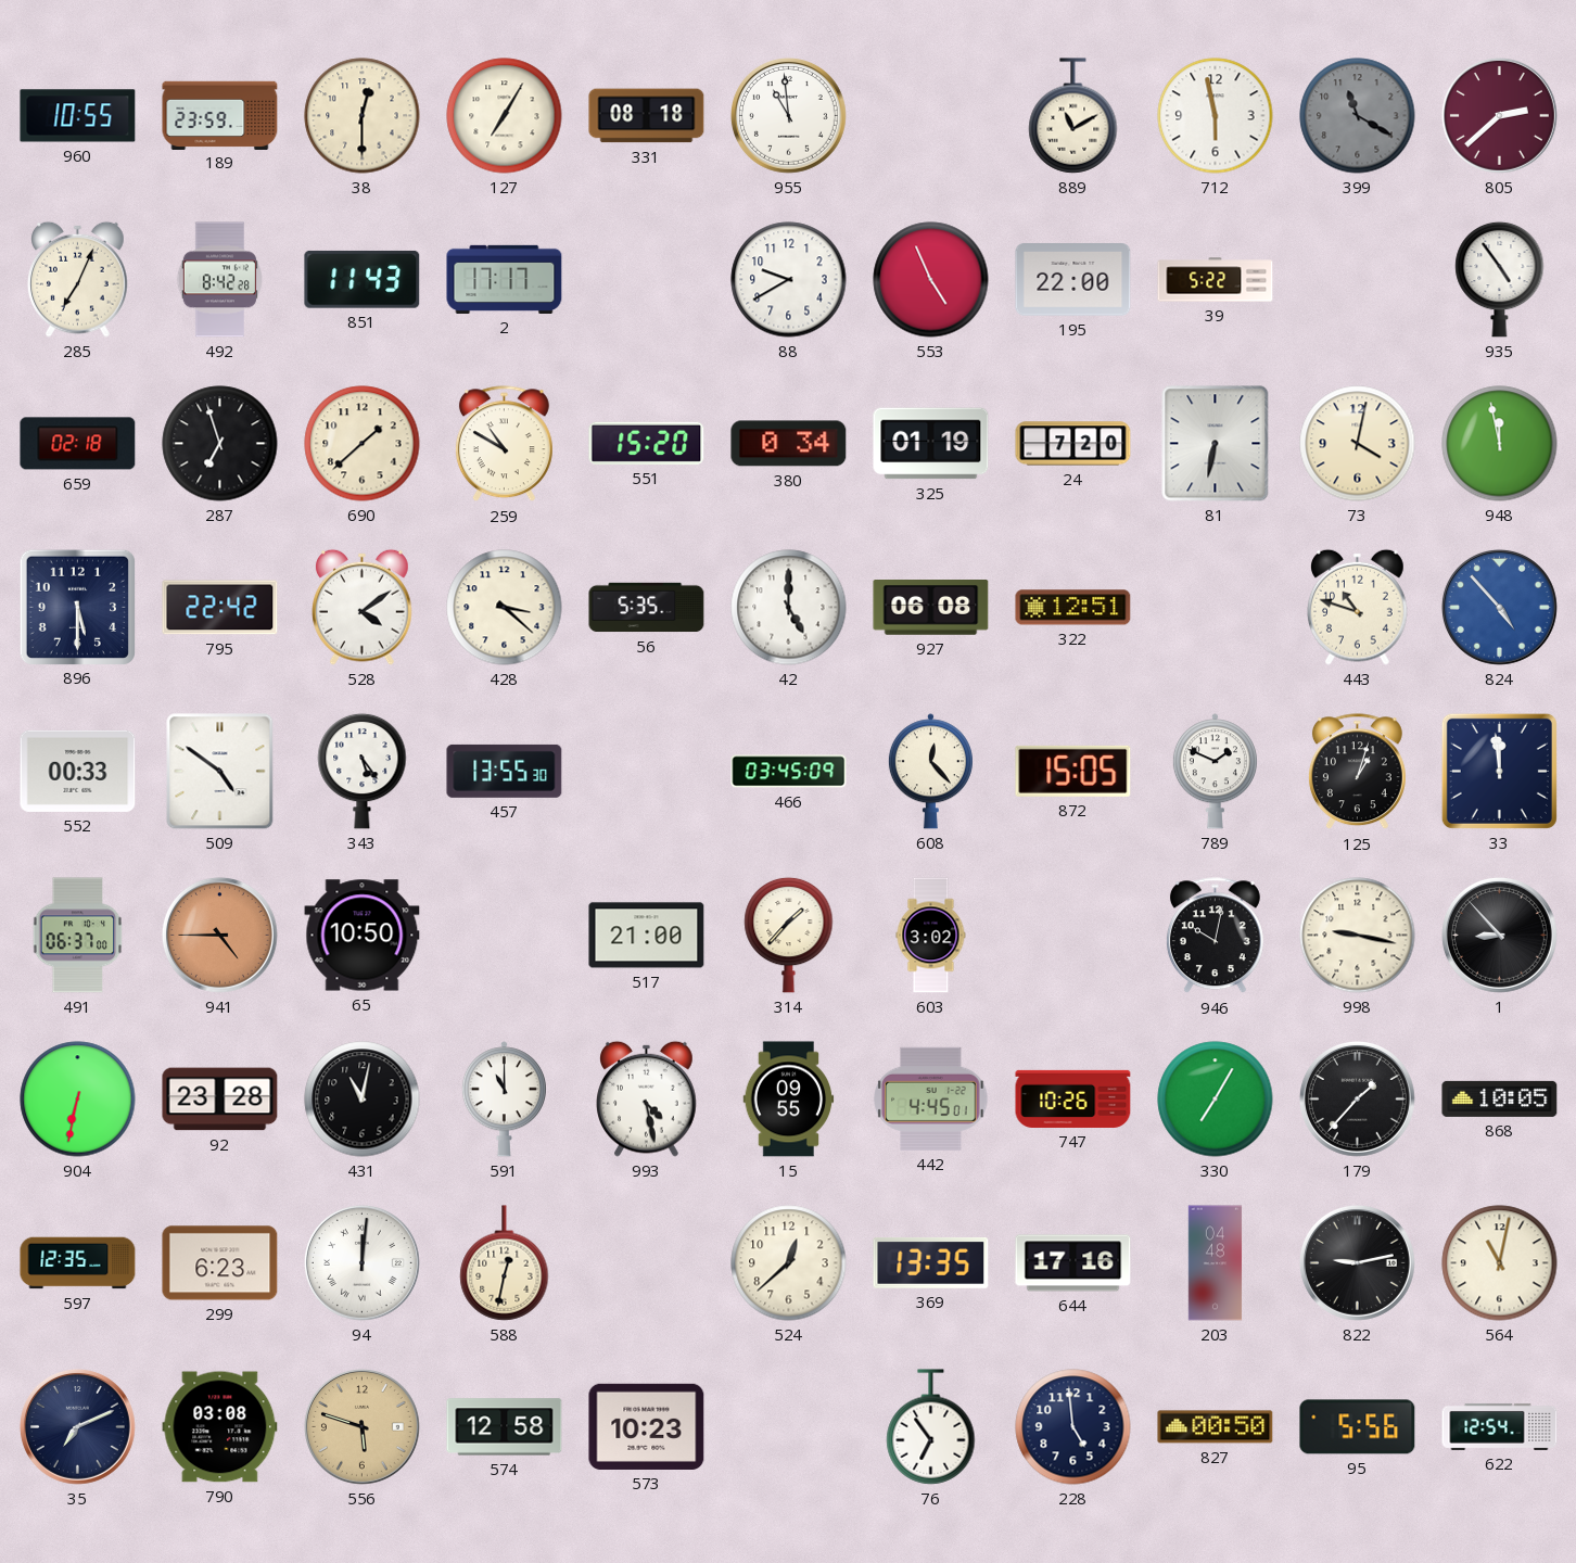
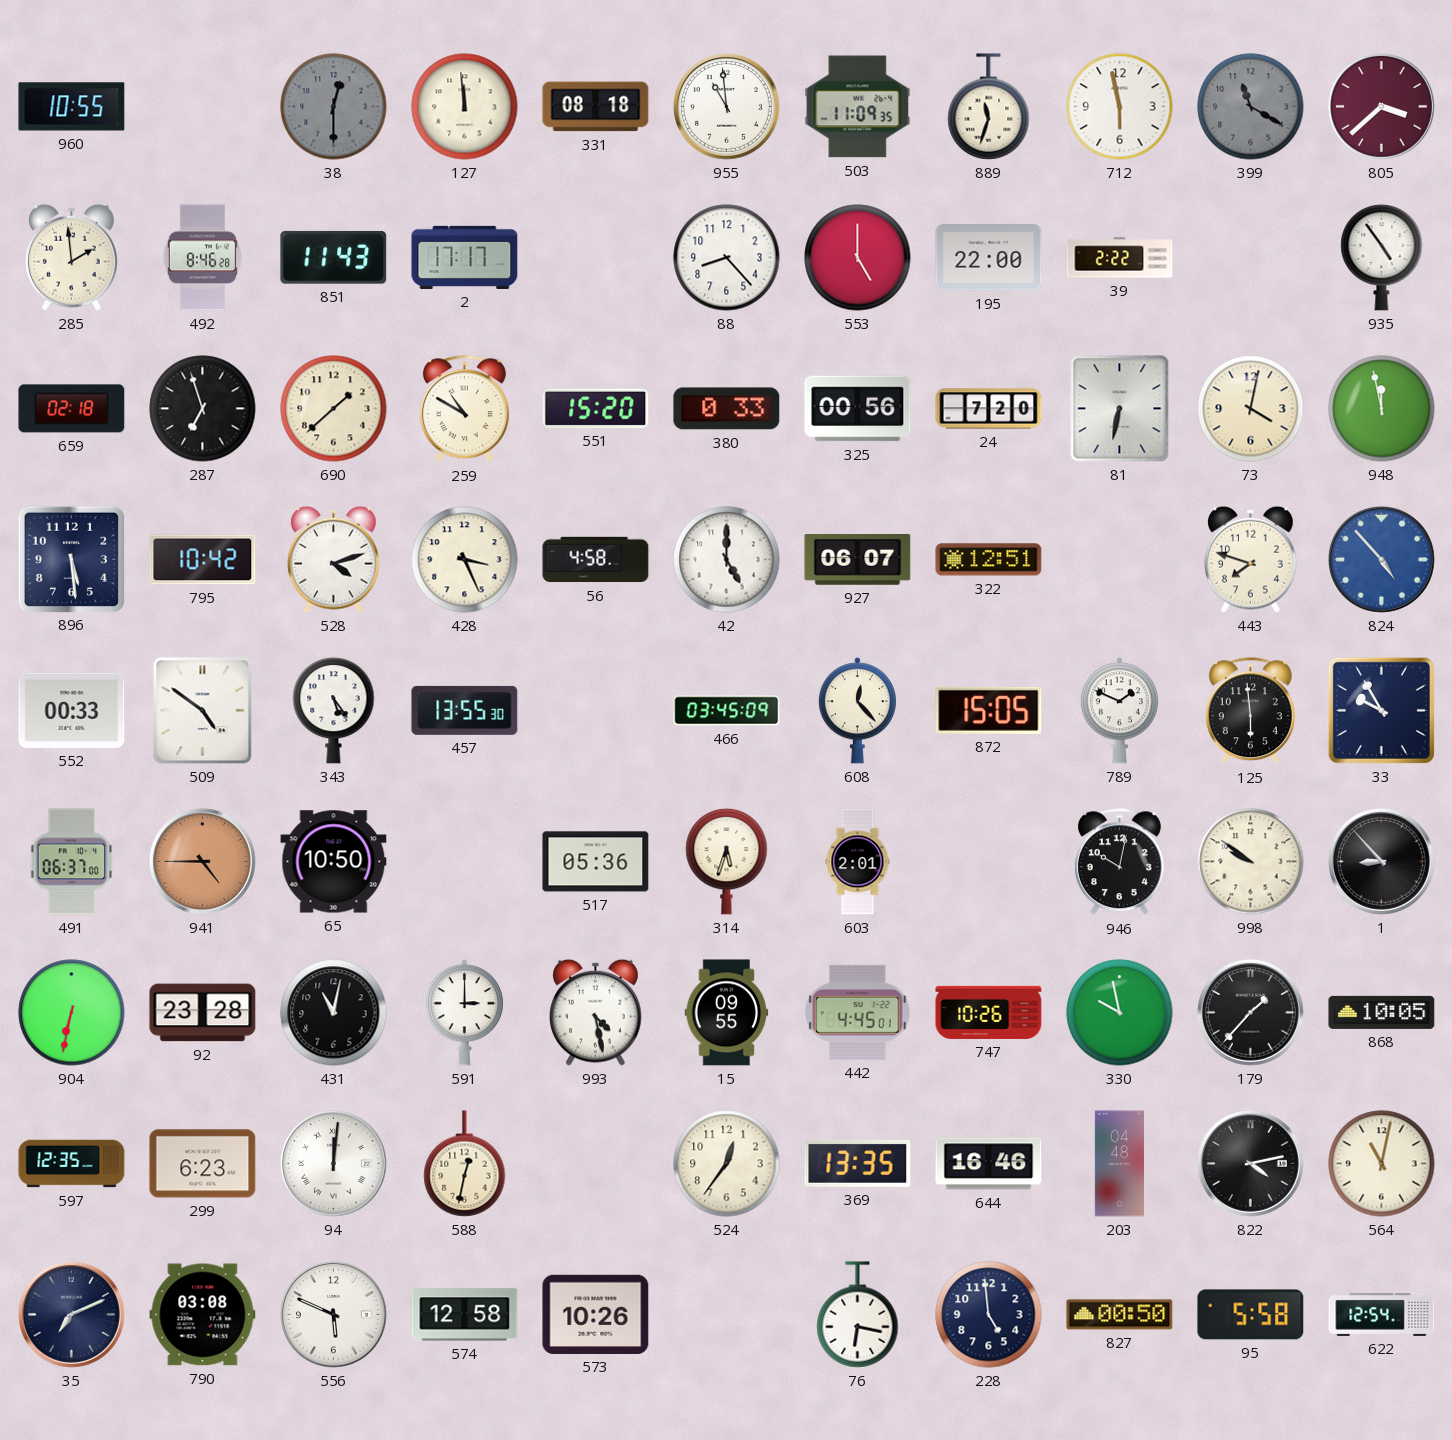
189: 23:59 -> none
38 dial: cream -> grey
127: 7:05 -> 11:59
503: none -> 11:09
889: 11:10 -> 11:33
805: 2:38 -> 3:38
285: 7:04 -> 1:59
492: 8:42 -> 8:46
88: 9:40 -> 8:23
553: 4:56 -> 5:00
39: 5:22 -> 2:22
380: 0:34 -> 0:33
325: 01:19 -> 00:56
896: 5:30 -> 5:29
795: 22:42 -> 10:42
528: 4:09 -> 4:12
428: 3:22 -> 3:26
56: 5:35 -> 4:58
927: 06:08 -> 06:07
443: 10:48 -> 7:48
125: 1:03 -> 5:59
33: 11:59 -> 9:55
517: 21:00 -> 05:36
314: 1:37 -> 5:33
603: 3:02 -> 2:01
998: 9:17 -> 9:51
591: 11:00 -> 3:00
330: 7:05 -> 9:58
524: 12:38 -> 12:36
644: 17:16 -> 16:46
822: 9:13 -> 4:13
556: 5:48 -> 5:49
556 dial: champagne -> white
573: 10:23 -> 10:26
76: 6:54 -> 6:17
95: 5:56 -> 5:58
